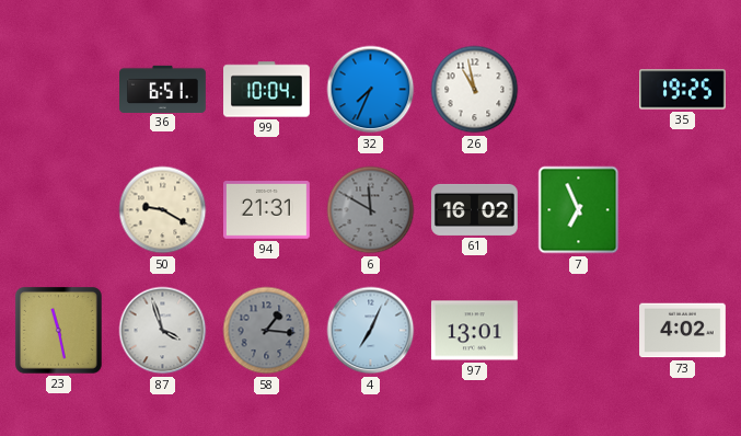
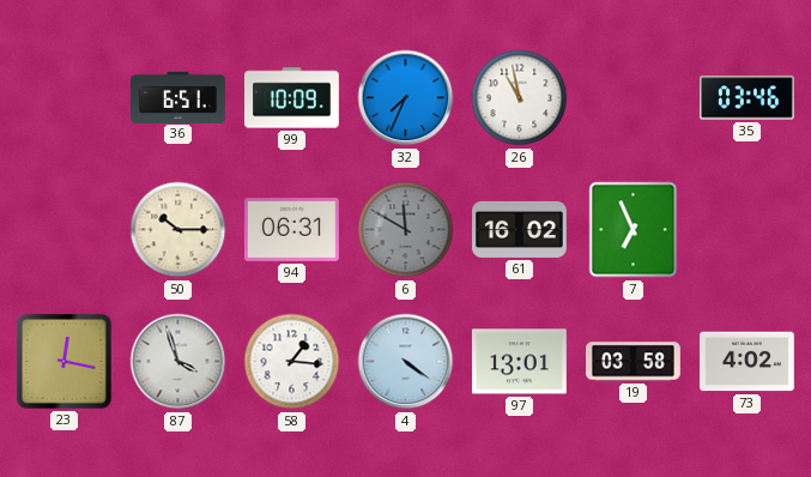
99: 10:04 -> 10:09
35: 19:25 -> 03:46
50: 9:20 -> 10:15
94: 21:31 -> 06:31
23: 11:28 -> 12:17
58 dial: grey -> white
4: 7:04 -> 4:21
19: none -> 03:58
